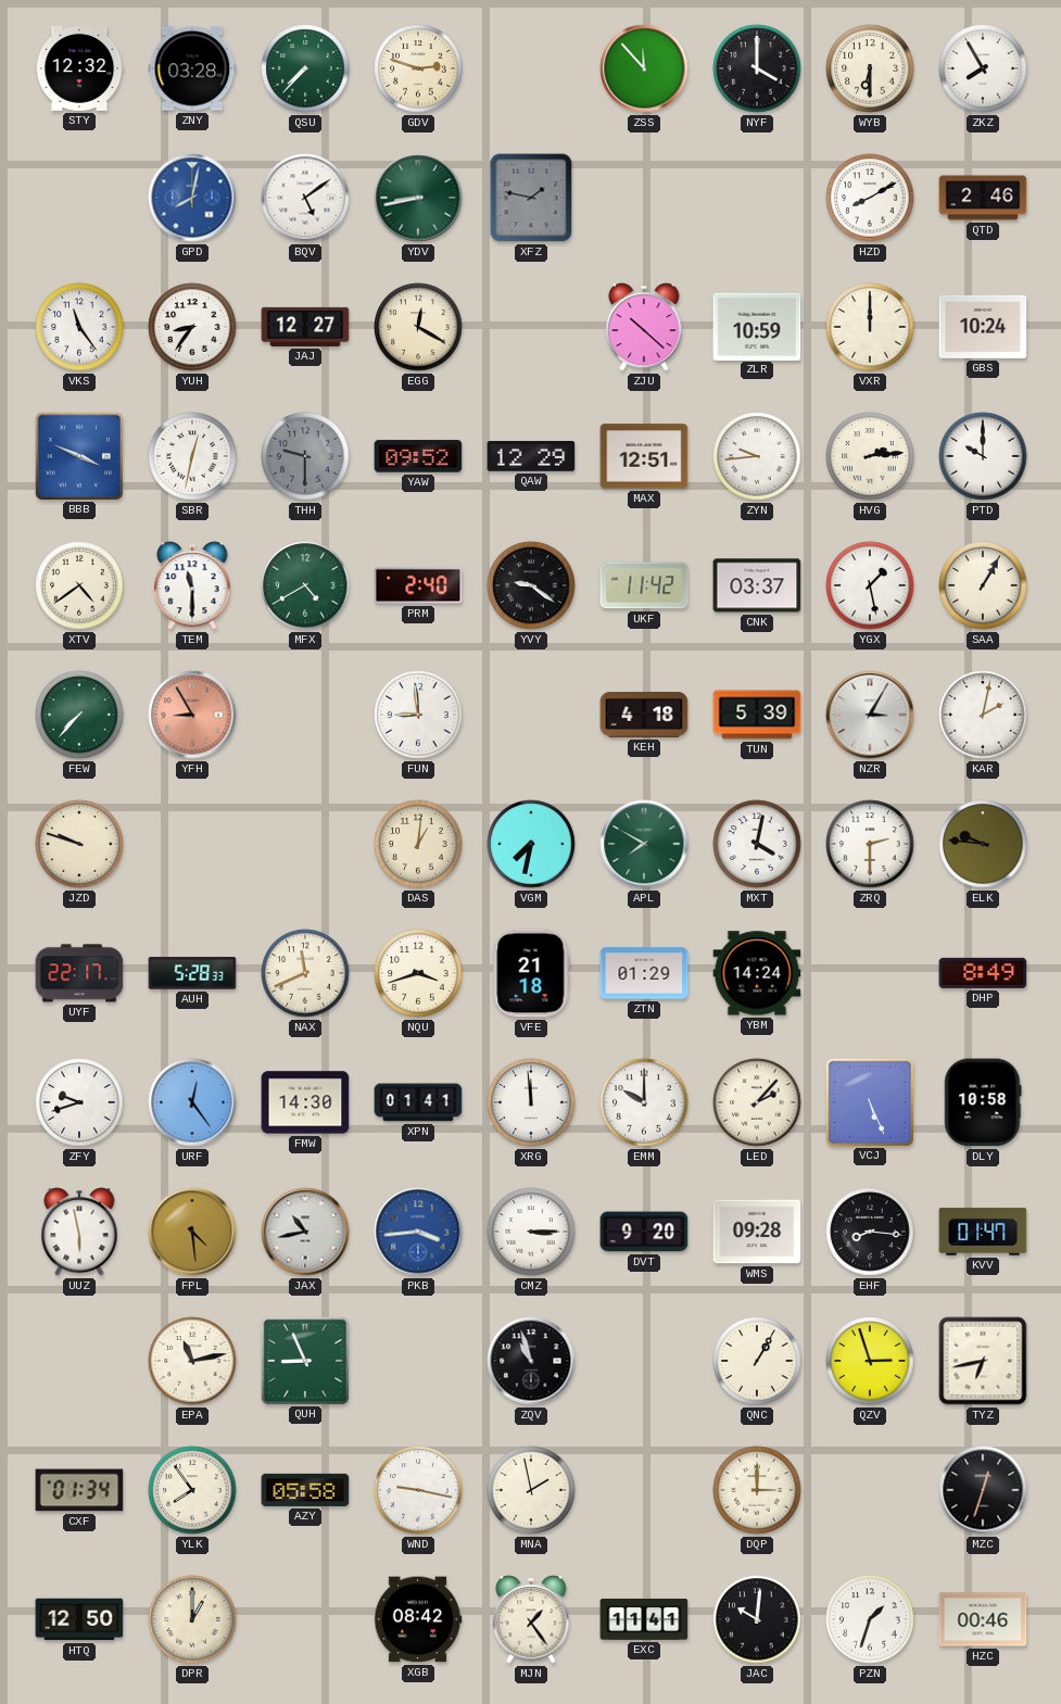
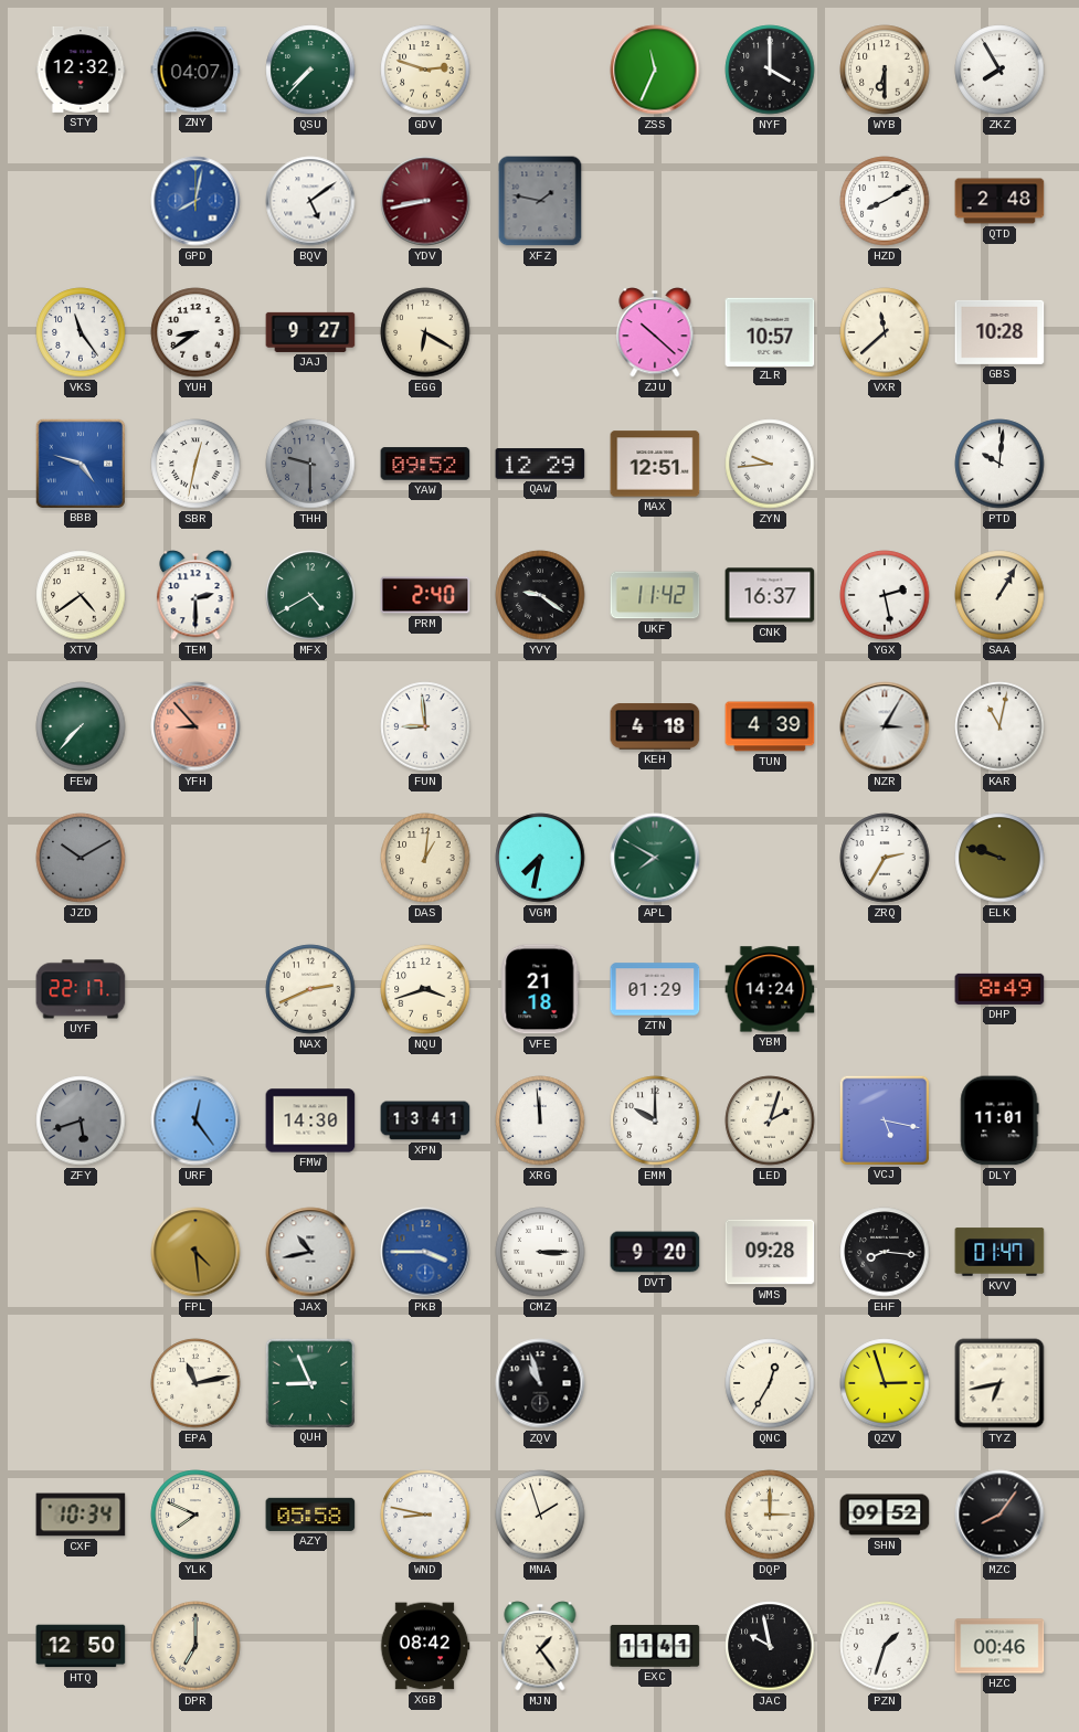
ZNY: 03:28 -> 04:07
ZSS: 11:53 -> 11:34
YDV dial: green -> burgundy
QTD: 2:46 -> 2:48
YUH: 8:36 -> 8:39
JAJ: 12:27 -> 9:27
EGG: 12:20 -> 6:20
ZLR: 10:59 -> 10:57
VXR: 12:00 -> 11:38
GBS: 10:24 -> 10:28
BBB: 3:49 -> 4:48
HVG: 2:14 -> none
PTD: 10:00 -> 10:01
TEM: 11:30 -> 2:30
CNK: 03:37 -> 16:37
YGX: 1:28 -> 2:28
YFH: 8:55 -> 8:53
TUN: 5:39 -> 4:39
KAR: 2:02 -> 11:02
JZD: 9:48 -> 10:10
JZD dial: cream -> grey
MXT: 4:02 -> none
ZRQ: 2:30 -> 2:35
ELK: 9:46 -> 9:48
AUH: 5:28 -> none
NAX: 11:41 -> 2:41
ZFY: 9:42 -> 5:42
ZFY dial: white -> grey
XPN: 01:41 -> 13:41
LED: 2:07 -> 2:03
VCJ: 5:26 -> 5:17
DLY: 10:58 -> 11:01
UUZ: 5:58 -> none
PKB: 3:44 -> 3:45
QNC: 1:05 -> 12:35
CXF: 01:34 -> 10:34
YLK: 7:54 -> 7:49
WND: 9:17 -> 8:47
MNA: 1:58 -> 1:57
SHN: none -> 09:52
MZC: 12:33 -> 8:06
DPR: 1:00 -> 7:00
JAC: 10:01 -> 9:58
